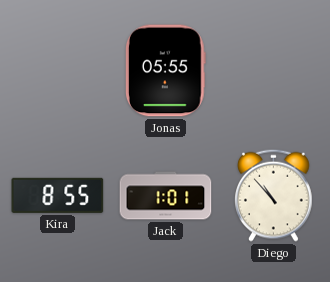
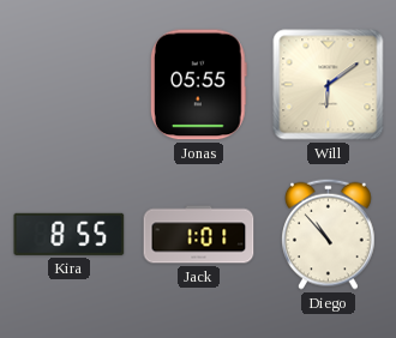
Will: none -> 6:09
